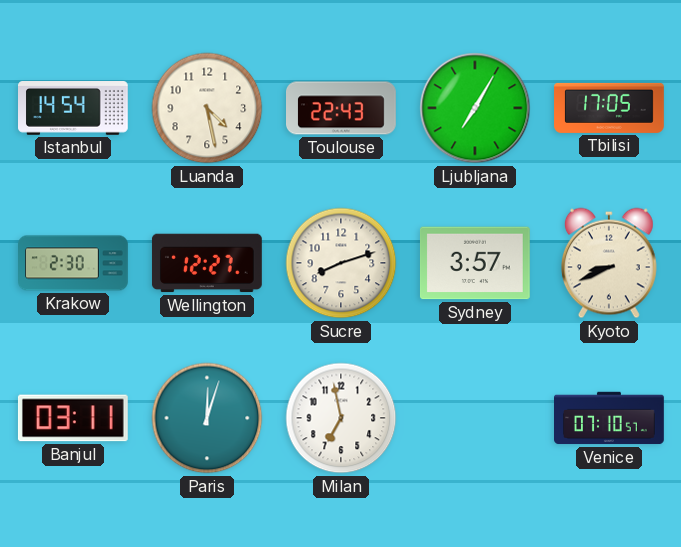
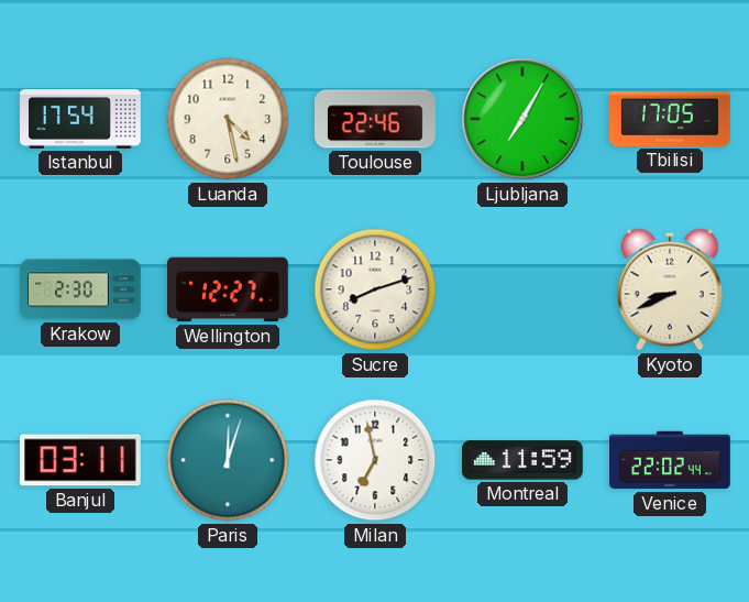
Istanbul: 14:54 -> 17:54
Toulouse: 22:43 -> 22:46
Sydney: 3:57 -> none
Montreal: none -> 11:59
Venice: 07:10 -> 22:02
